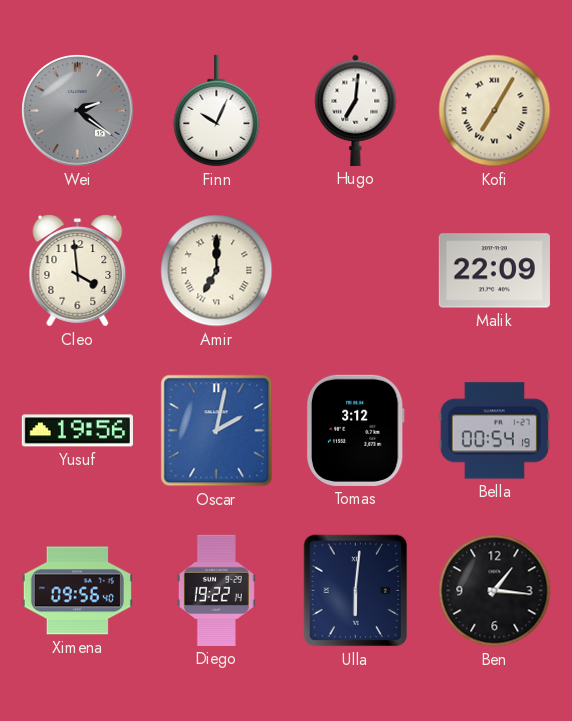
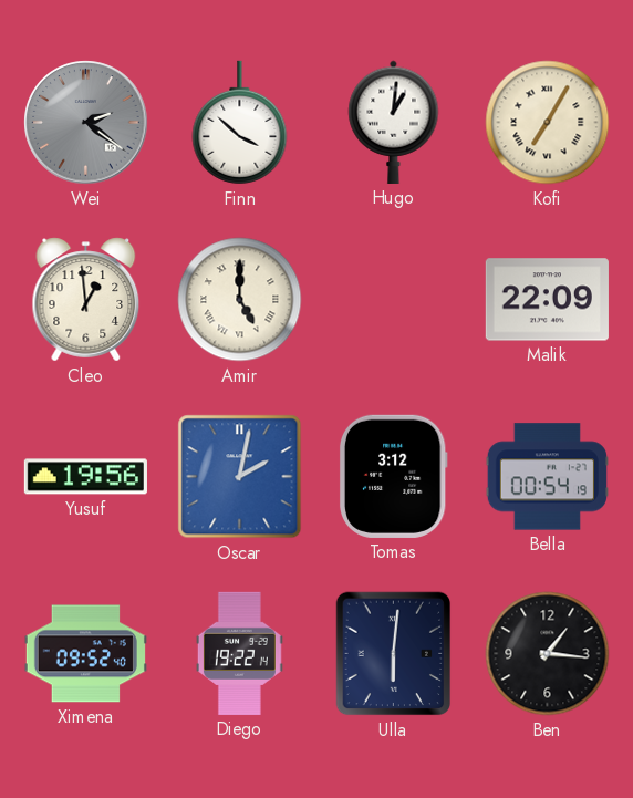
Finn: 10:04 -> 3:52
Hugo: 7:01 -> 1:01
Cleo: 3:59 -> 12:59
Amir: 7:00 -> 5:00
Ximena: 09:56 -> 09:52
